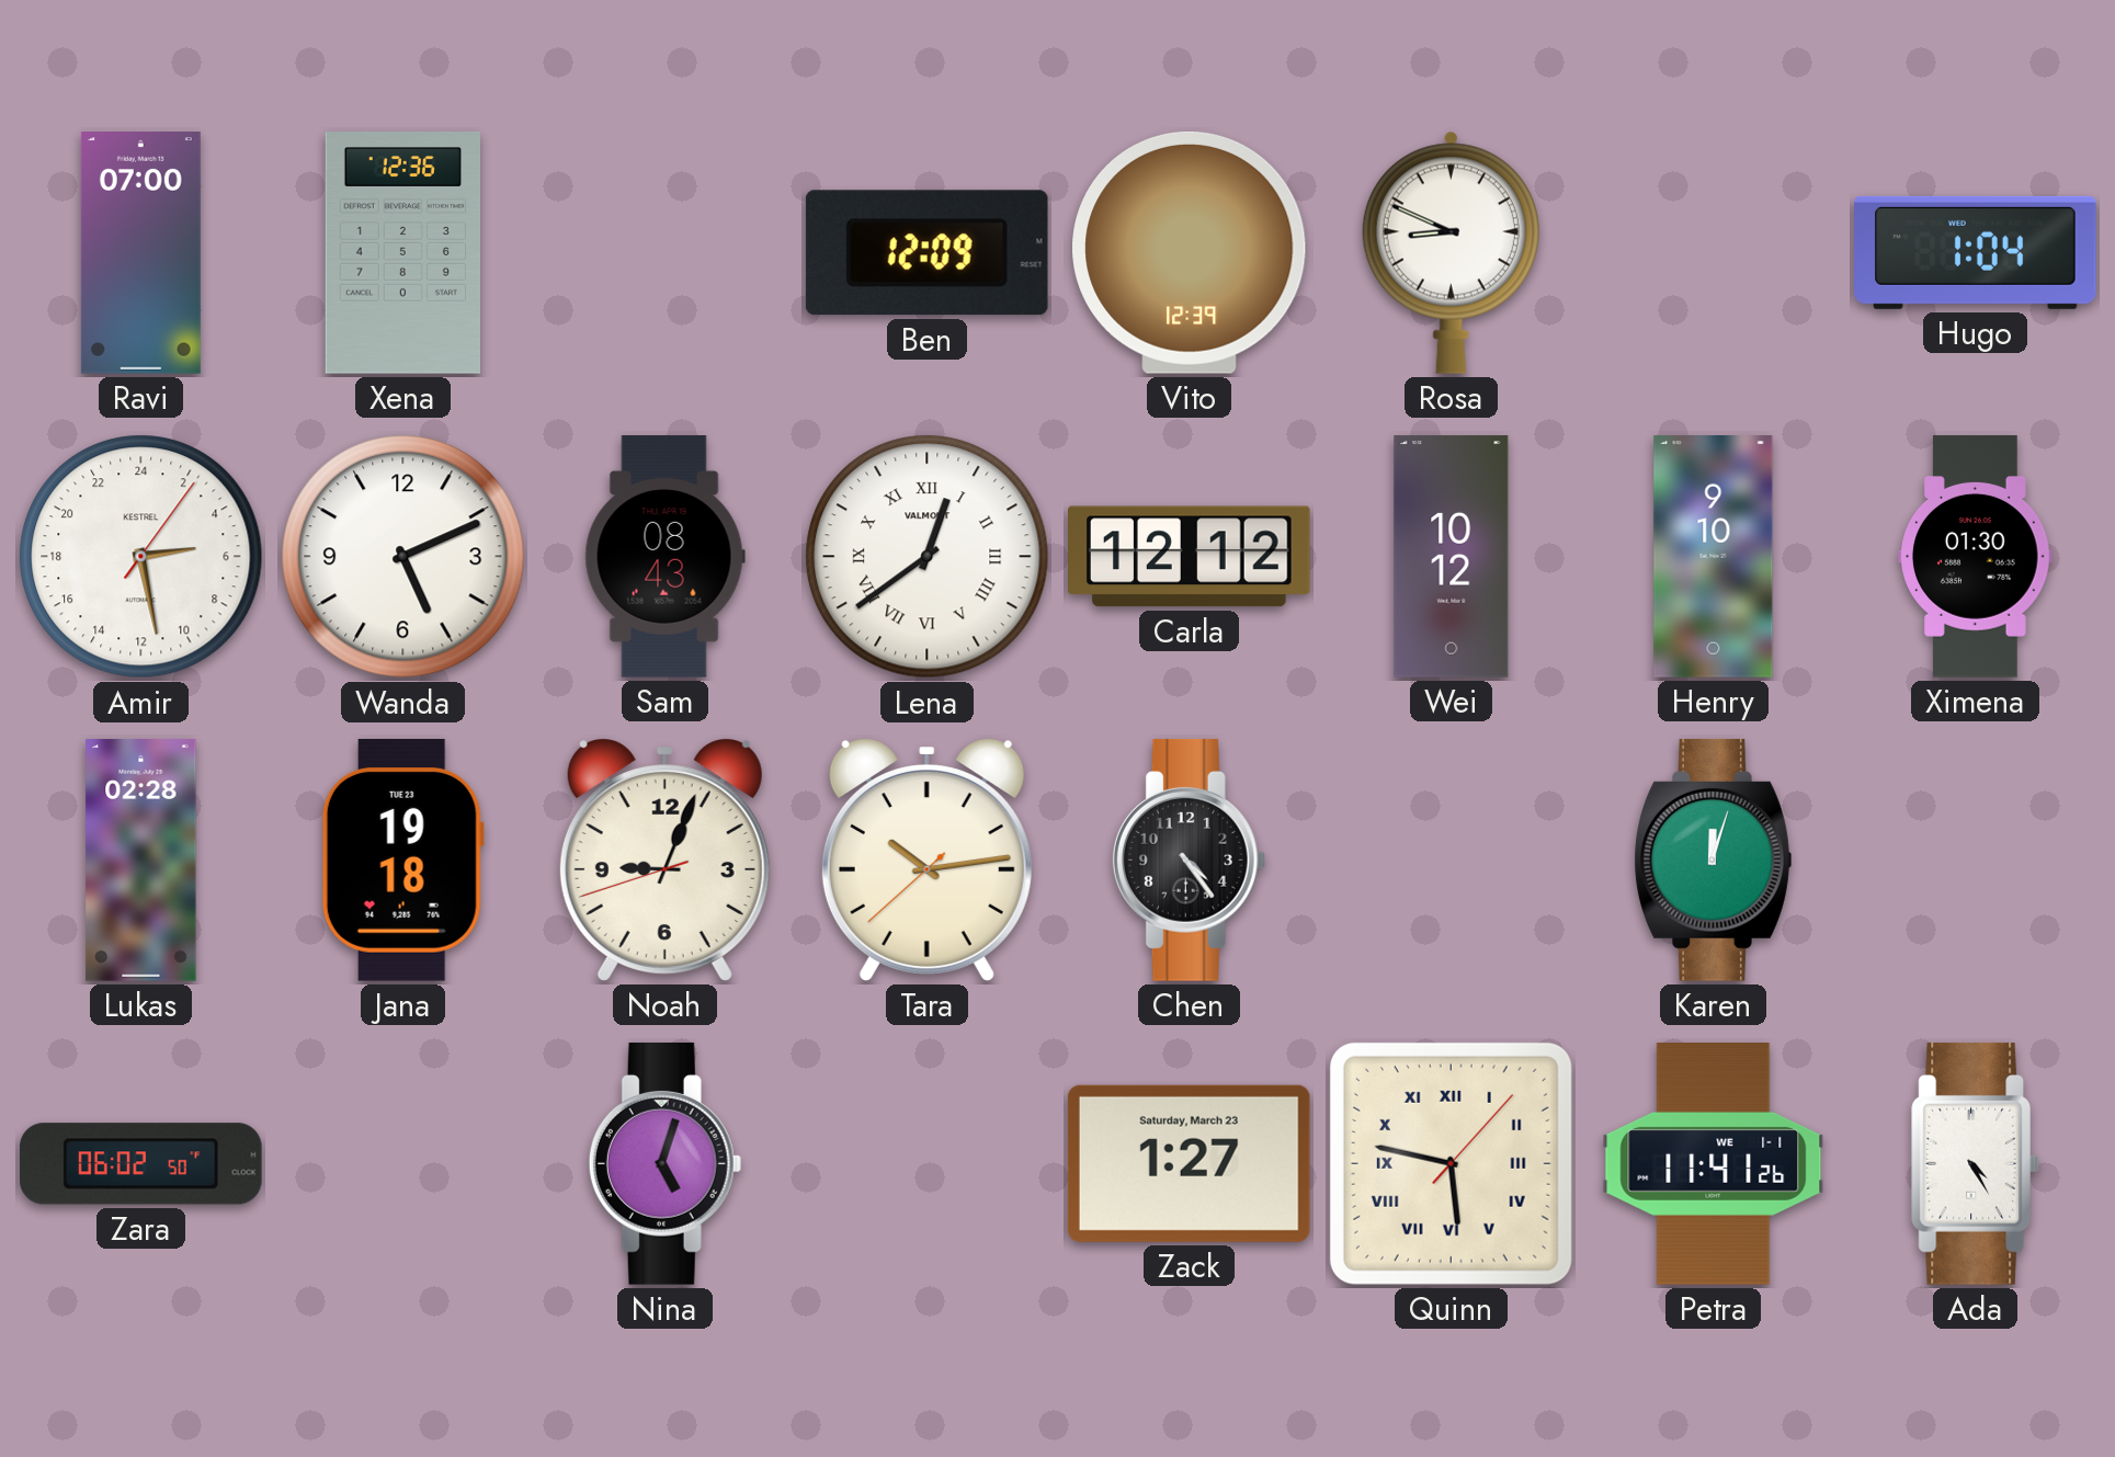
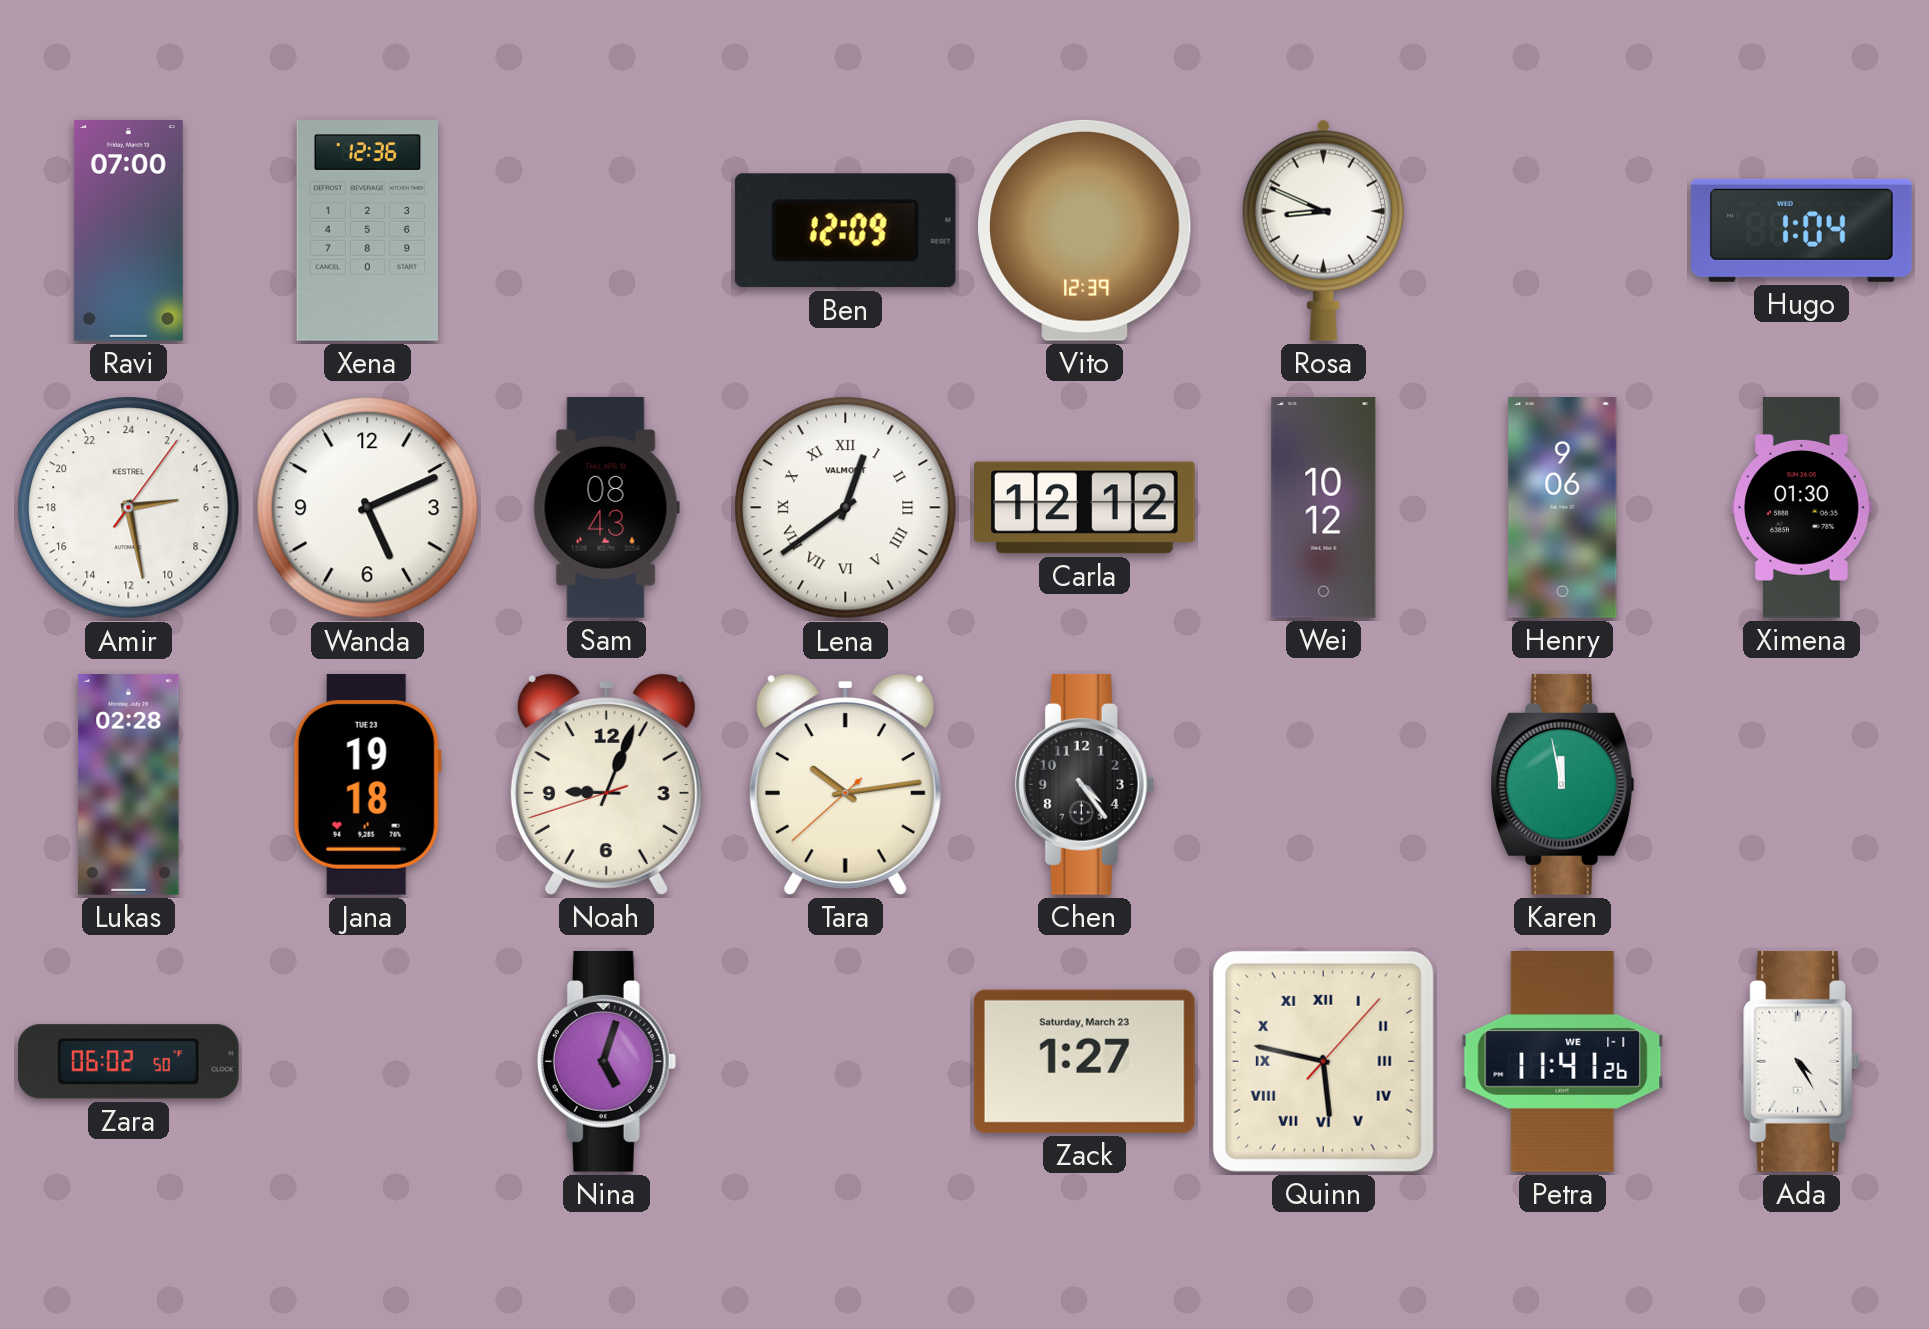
Henry: 9:10 -> 9:06
Karen: 12:03 -> 11:58
